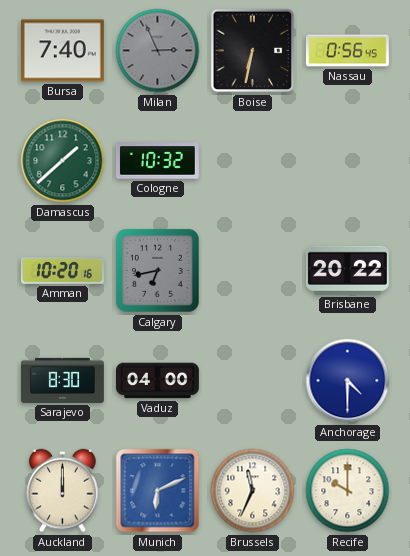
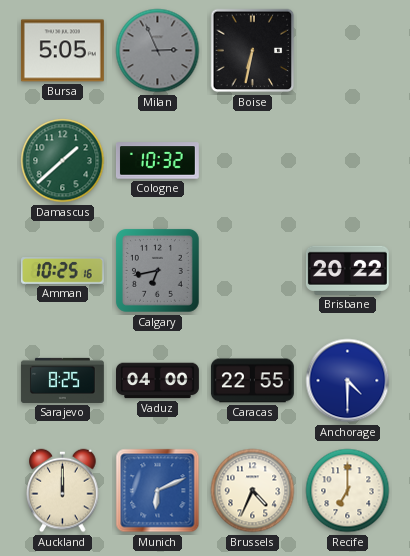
Bursa: 7:40 -> 5:05
Nassau: 0:56 -> none
Amman: 10:20 -> 10:25
Sarajevo: 8:30 -> 8:25
Caracas: none -> 22:55
Brussels: 11:34 -> 4:34
Recife: 10:00 -> 7:00
